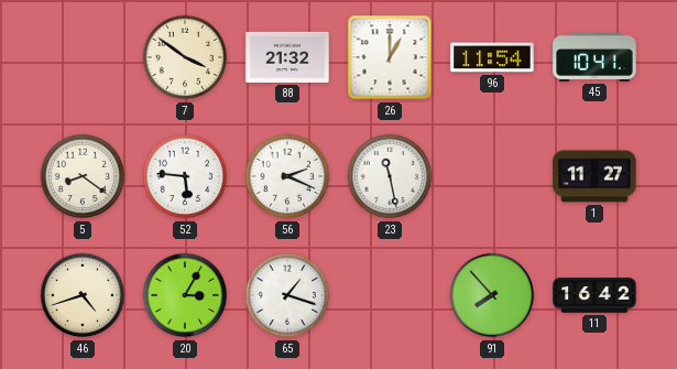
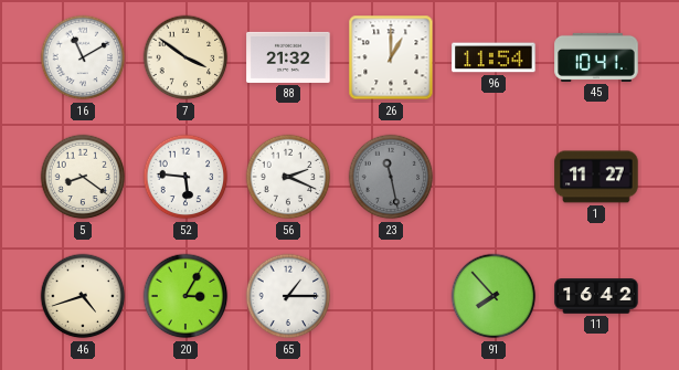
16: none -> 11:10
23 dial: white -> grey
65: 1:18 -> 1:15
